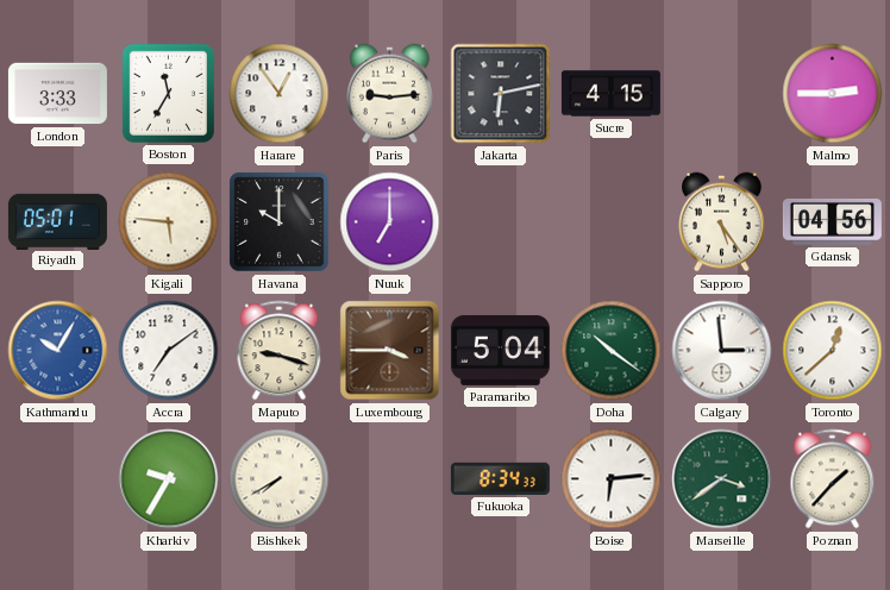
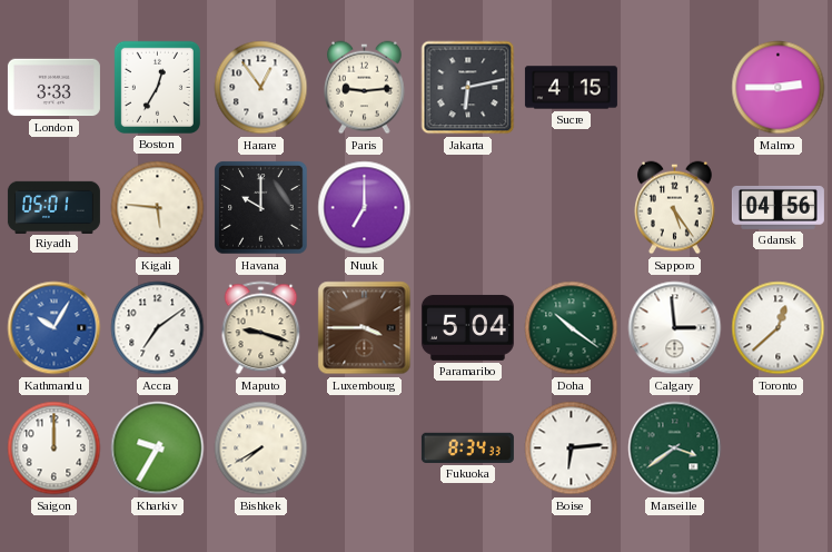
Boston: 11:35 -> 12:35
Saigon: none -> 12:00
Poznan: 1:37 -> none
